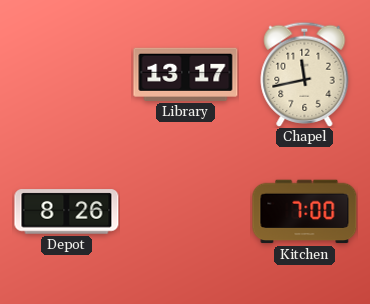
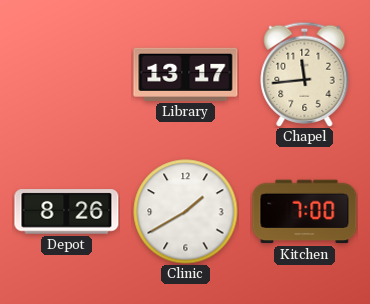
Chapel: 11:43 -> 11:44
Clinic: none -> 1:40
